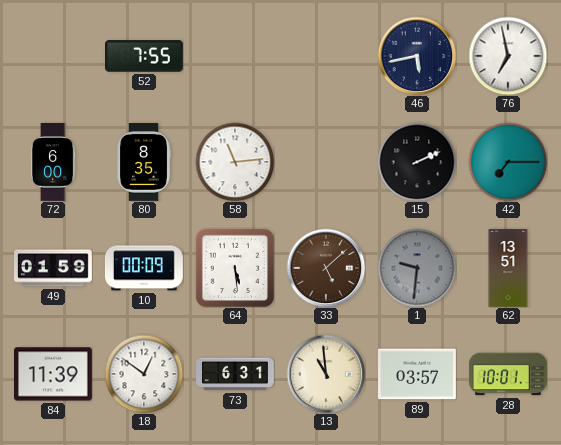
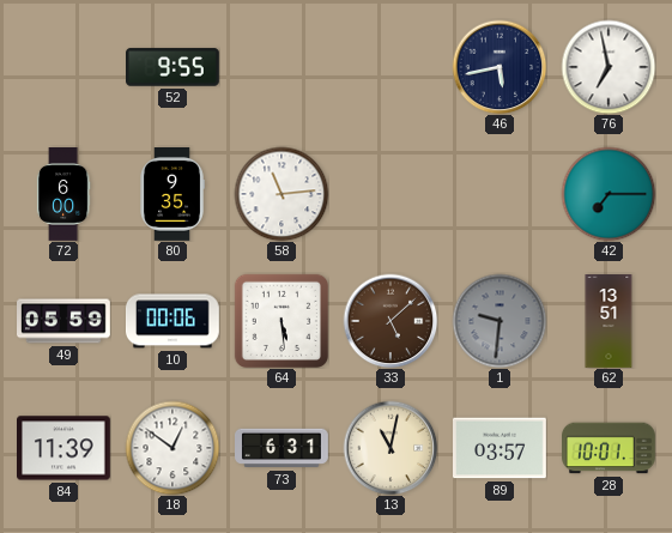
52: 7:55 -> 9:55
80: 8:35 -> 9:35
15: 2:11 -> none
49: 01:59 -> 05:59
10: 00:09 -> 00:06
13: 10:59 -> 11:02
